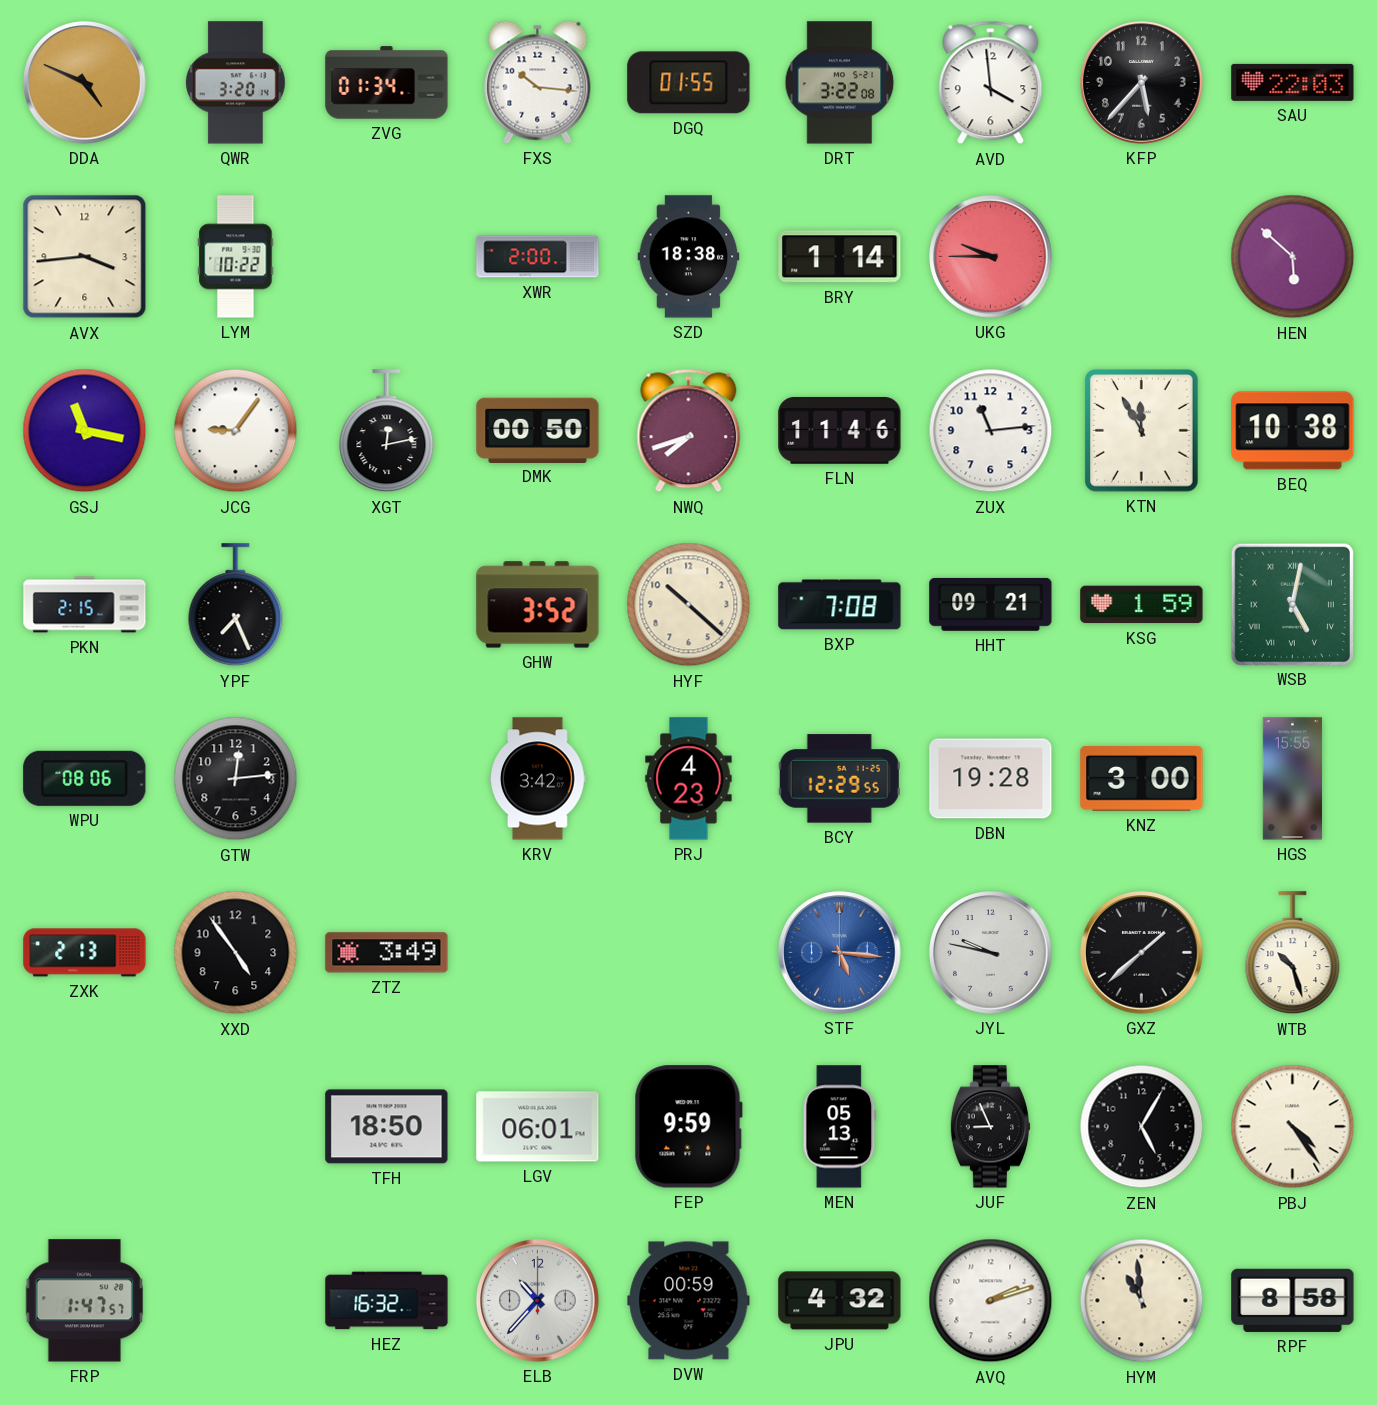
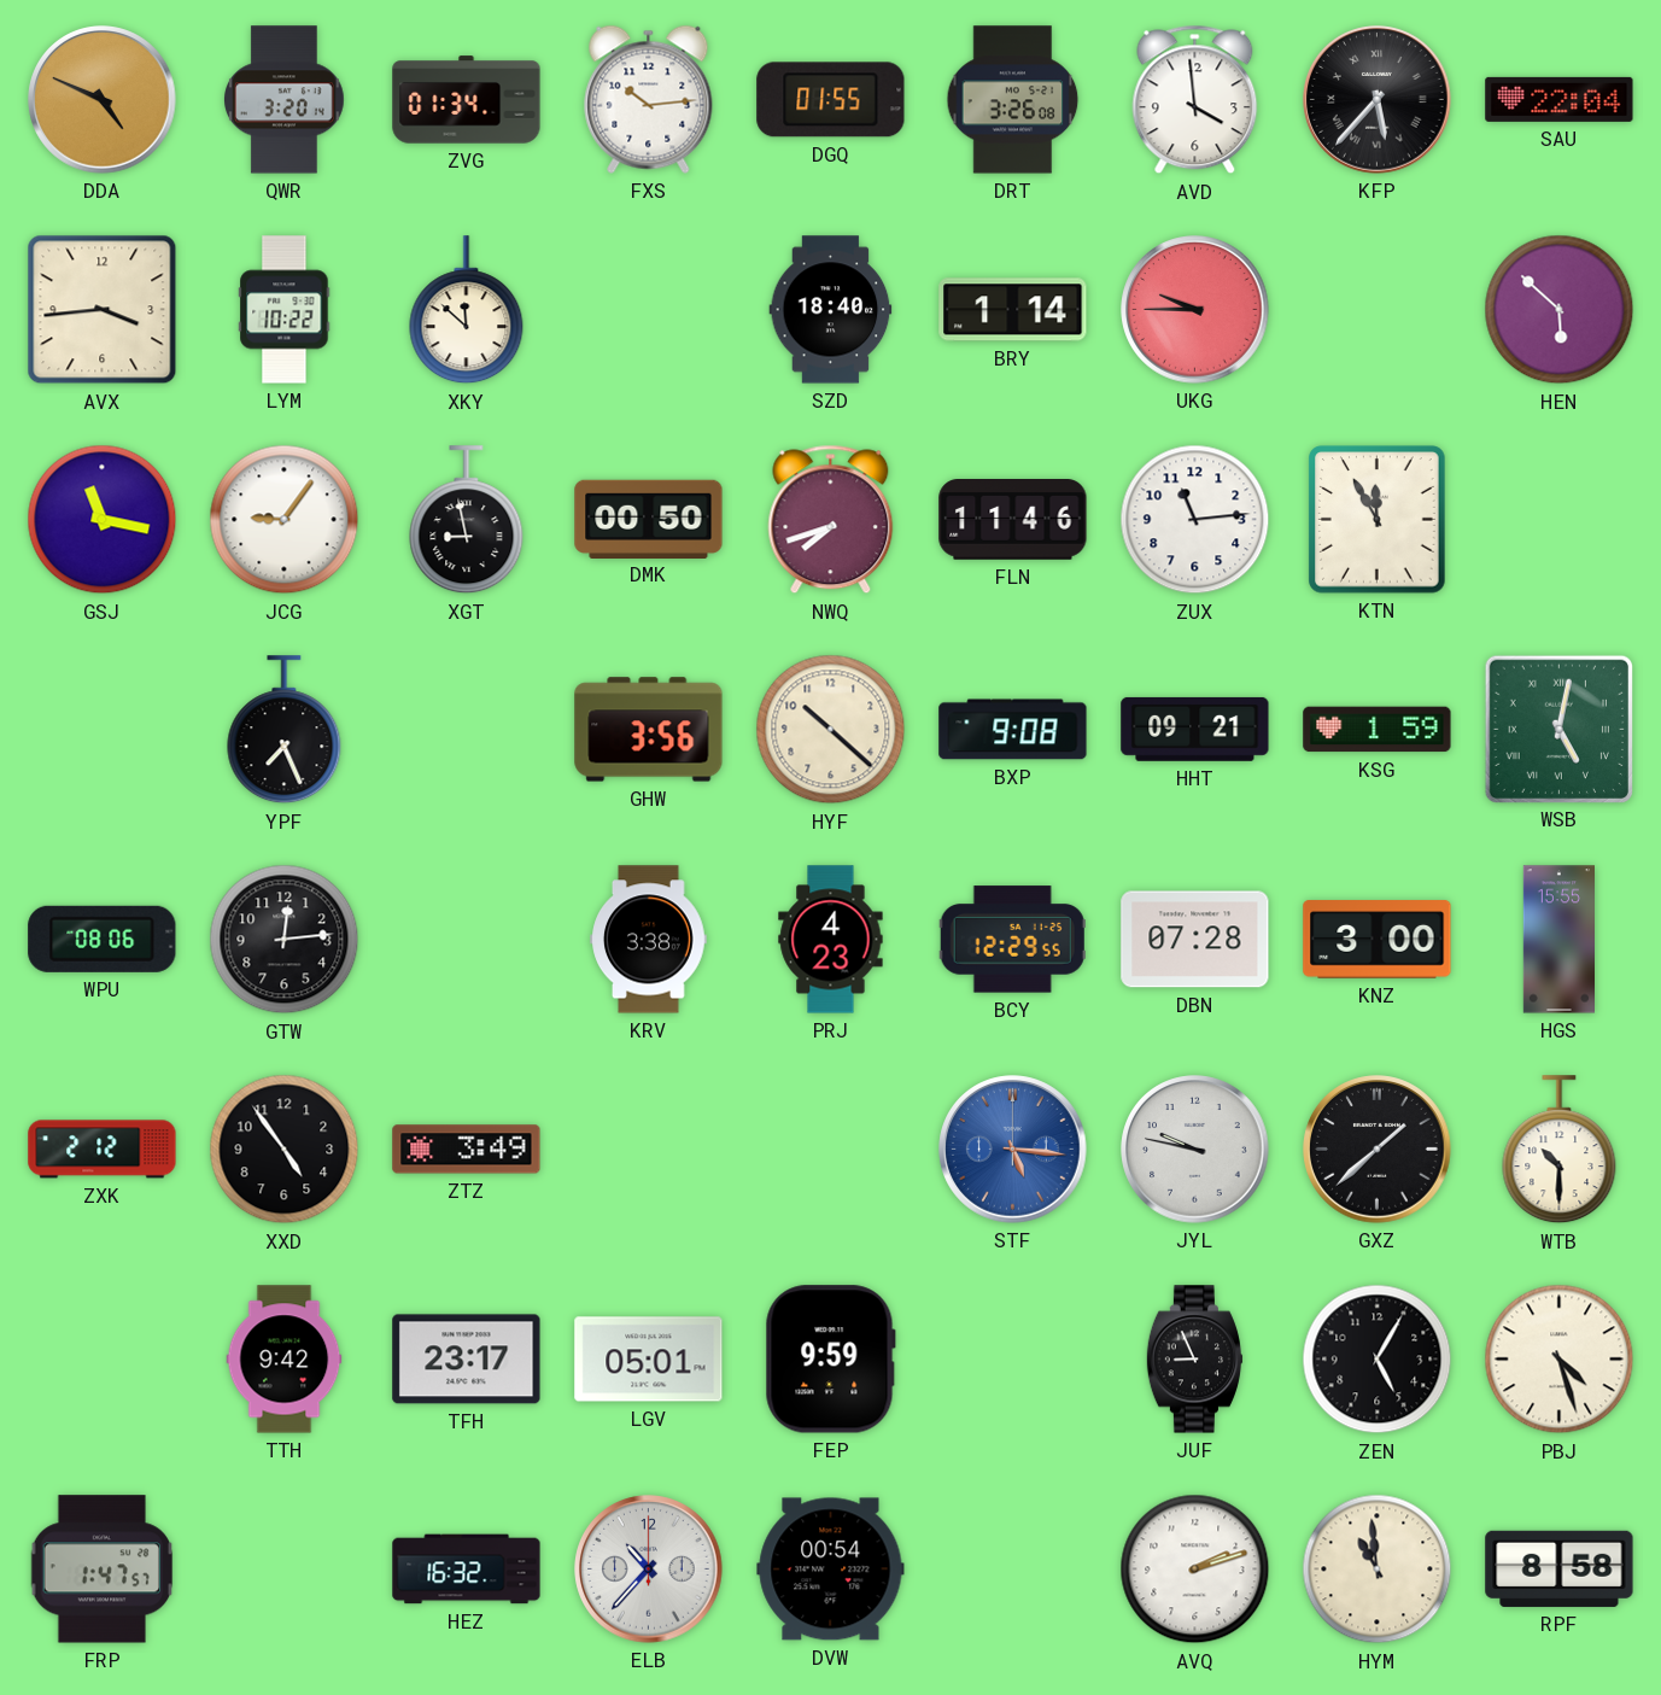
FXS: 10:16 -> 10:14
DRT: 3:22 -> 3:26
KFP numerals: Arabic -> Roman
SAU: 22:03 -> 22:04
XKY: none -> 11:52
XWR: 2:00 -> none
SZD: 18:38 -> 18:40
XGT: 12:13 -> 8:58
BEQ: 10:38 -> none
PKN: 2:15 -> none
GHW: 3:52 -> 3:56
BXP: 7:08 -> 9:08
KRV: 3:42 -> 3:38
DBN: 19:28 -> 07:28
ZXK: 2:13 -> 2:12
WTB: 10:27 -> 10:30
TTH: none -> 9:42
TFH: 18:50 -> 23:17
LGV: 06:01 -> 05:01
MEN: 05:13 -> none
PBJ: 4:24 -> 4:27
DVW: 00:59 -> 00:54
JPU: 4:32 -> none
